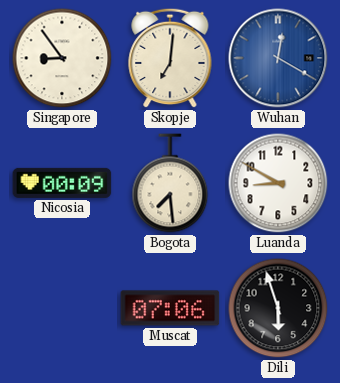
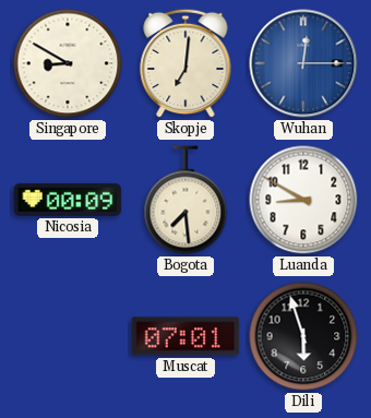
Singapore: 8:54 -> 8:50
Wuhan: 12:20 -> 12:15
Muscat: 07:06 -> 07:01
